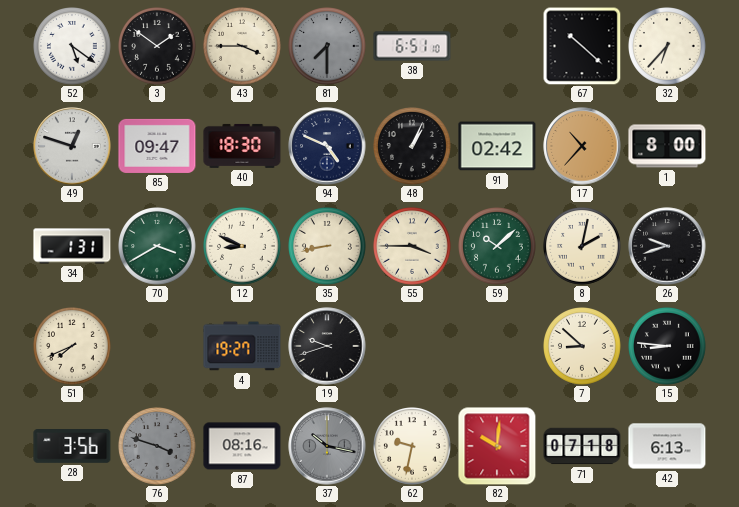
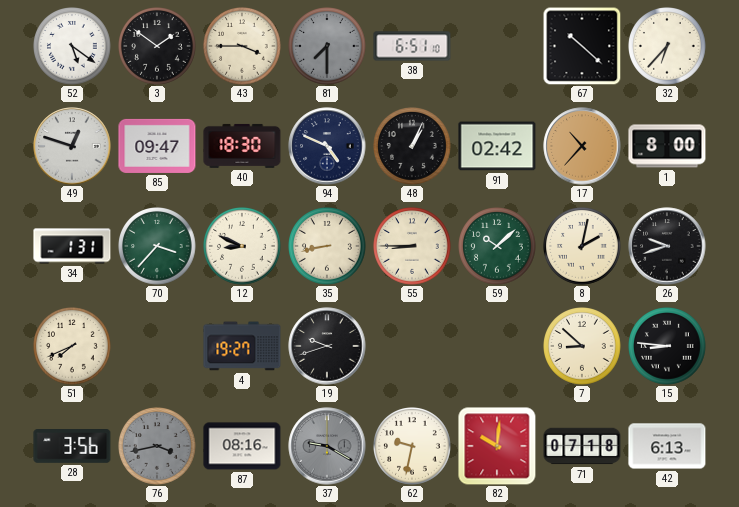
70: 3:40 -> 3:37
55: 3:45 -> 8:45
76: 3:48 -> 3:43
37: 10:17 -> 9:20
